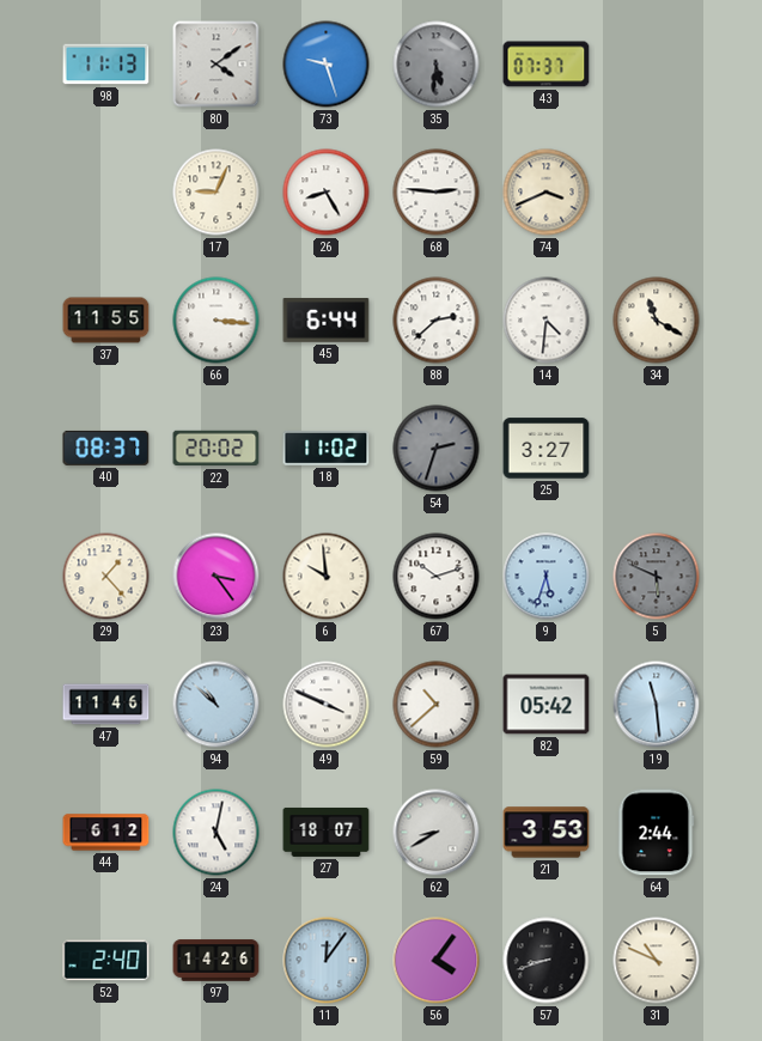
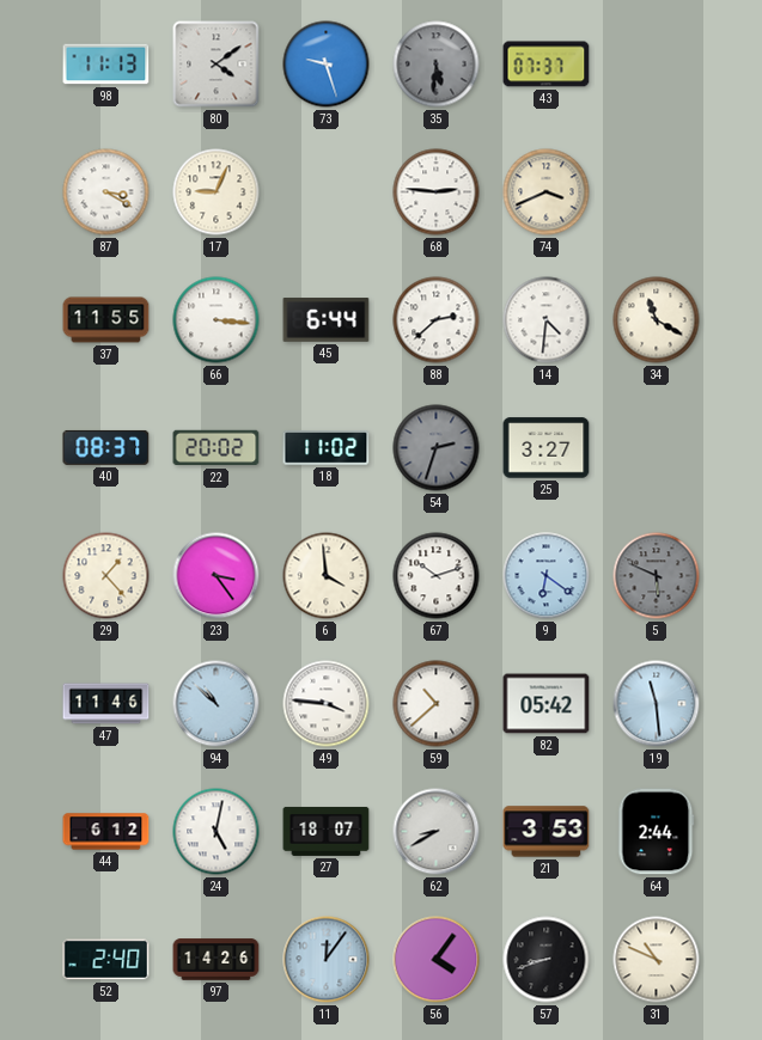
87: none -> 3:20
26: 8:25 -> none
6: 9:59 -> 3:59
9: 5:33 -> 6:21
49: 3:49 -> 3:46
